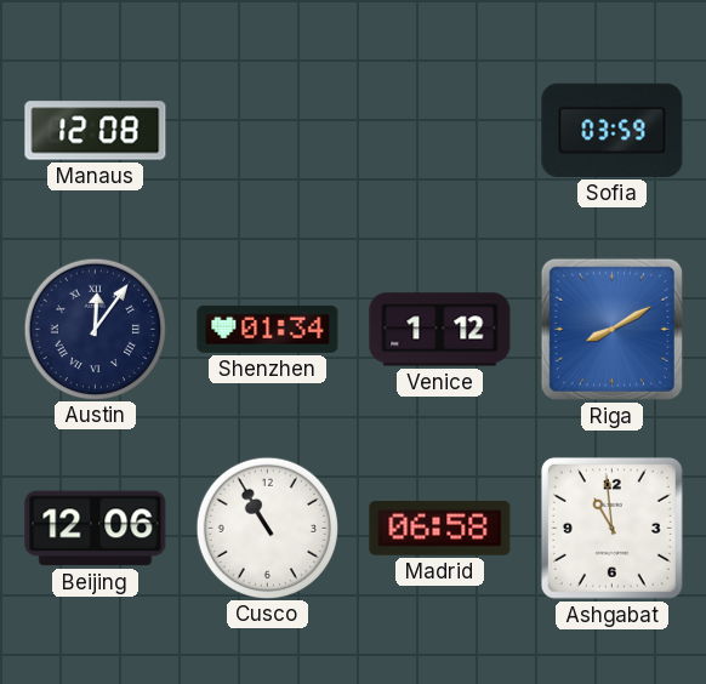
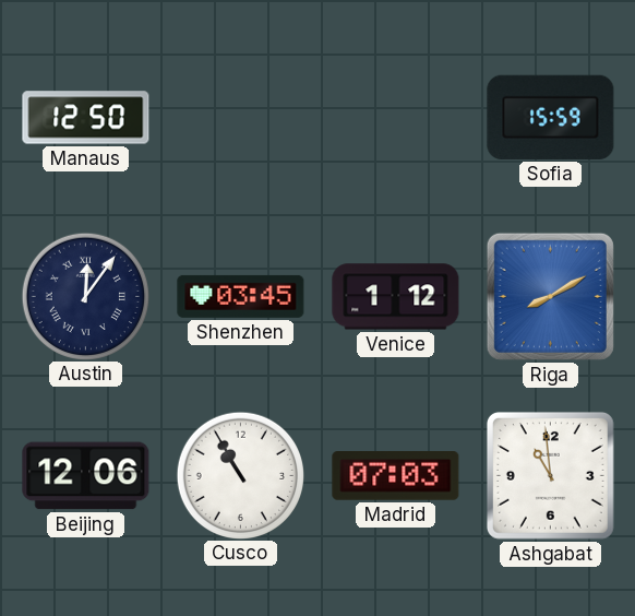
Manaus: 12:08 -> 12:50
Sofia: 03:59 -> 15:59
Shenzhen: 01:34 -> 03:45
Madrid: 06:58 -> 07:03
